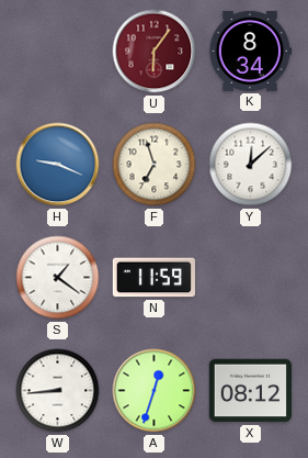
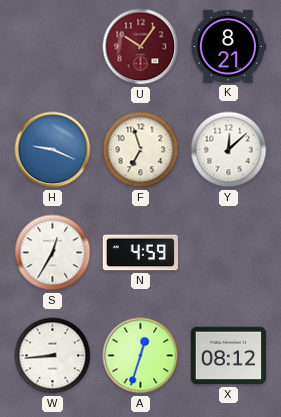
U: 6:06 -> 10:06
K: 8:34 -> 8:21
S: 1:21 -> 12:35
N: 11:59 -> 4:59
